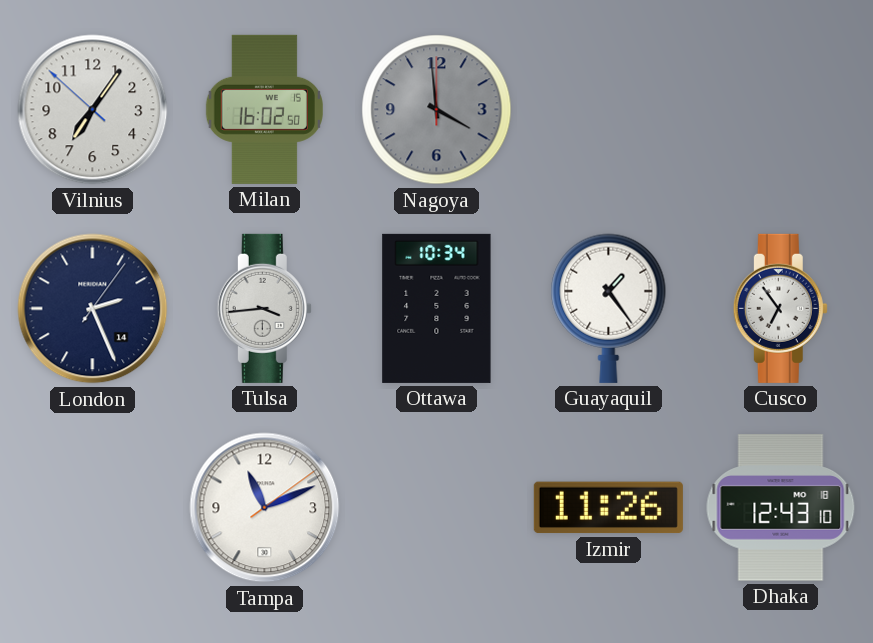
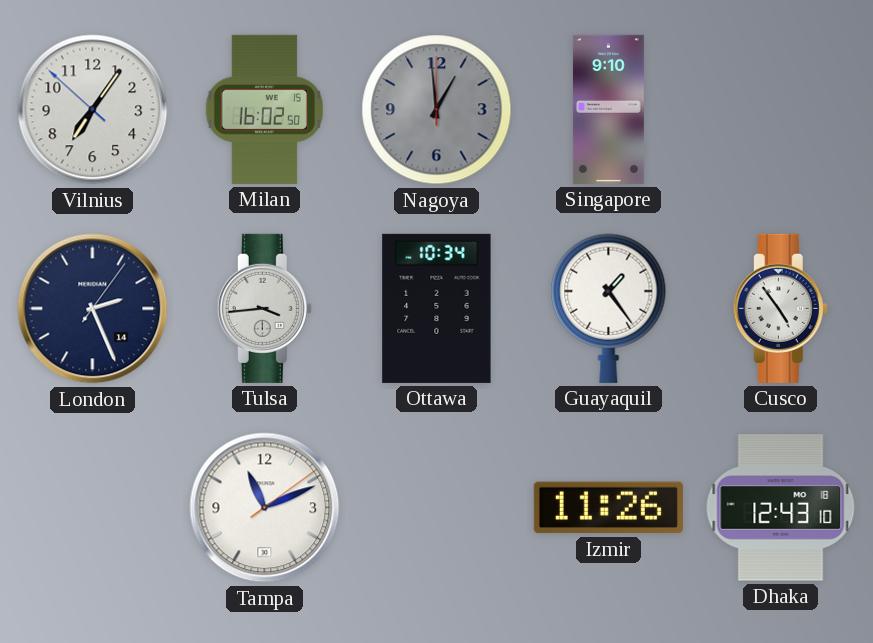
Nagoya: 3:59 -> 12:59
Singapore: none -> 9:10
Cusco: 6:54 -> 4:54
